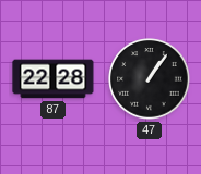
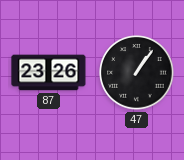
87: 22:28 -> 23:26
